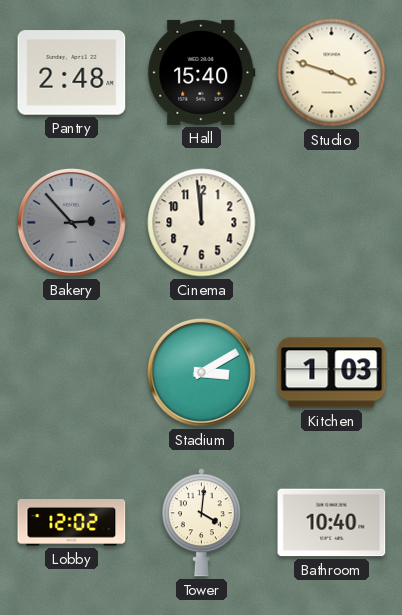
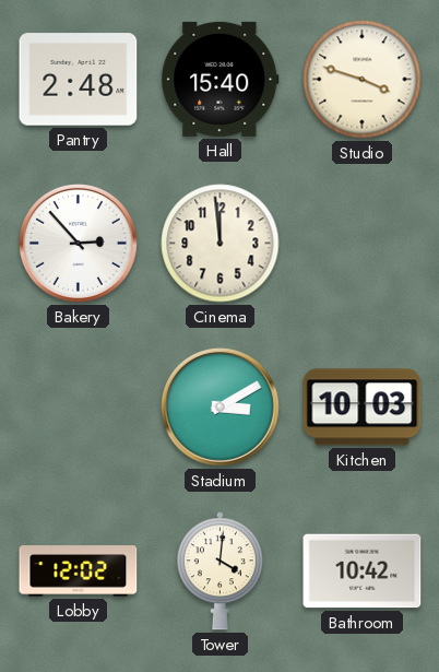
Bakery dial: grey -> white
Kitchen: 1:03 -> 10:03
Bathroom: 10:40 -> 10:42
